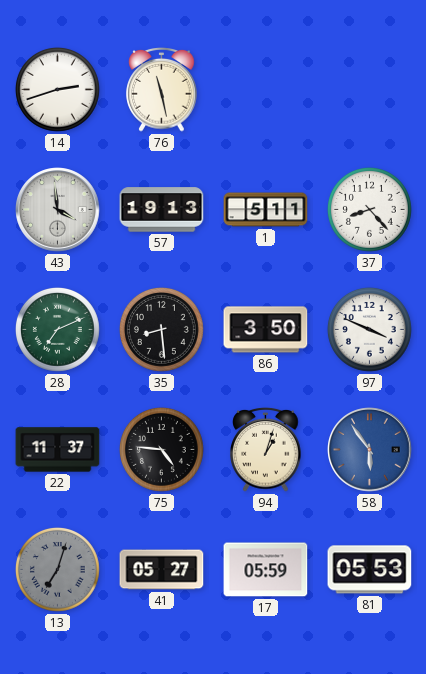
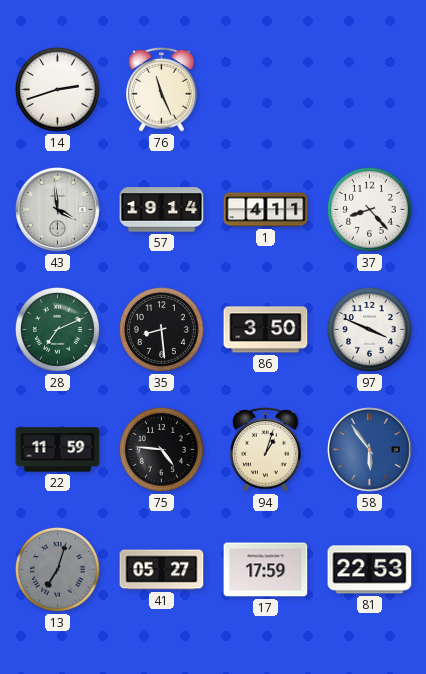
76: 11:28 -> 11:26
57: 19:13 -> 19:14
1: 5:11 -> 4:11
22: 11:37 -> 11:59
17: 05:59 -> 17:59
81: 05:53 -> 22:53
